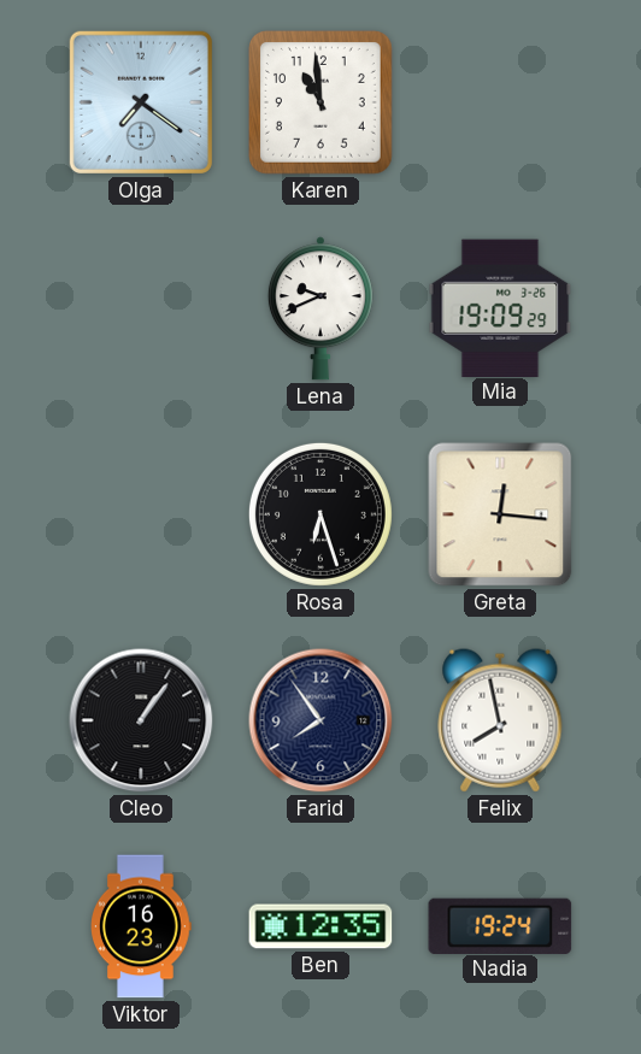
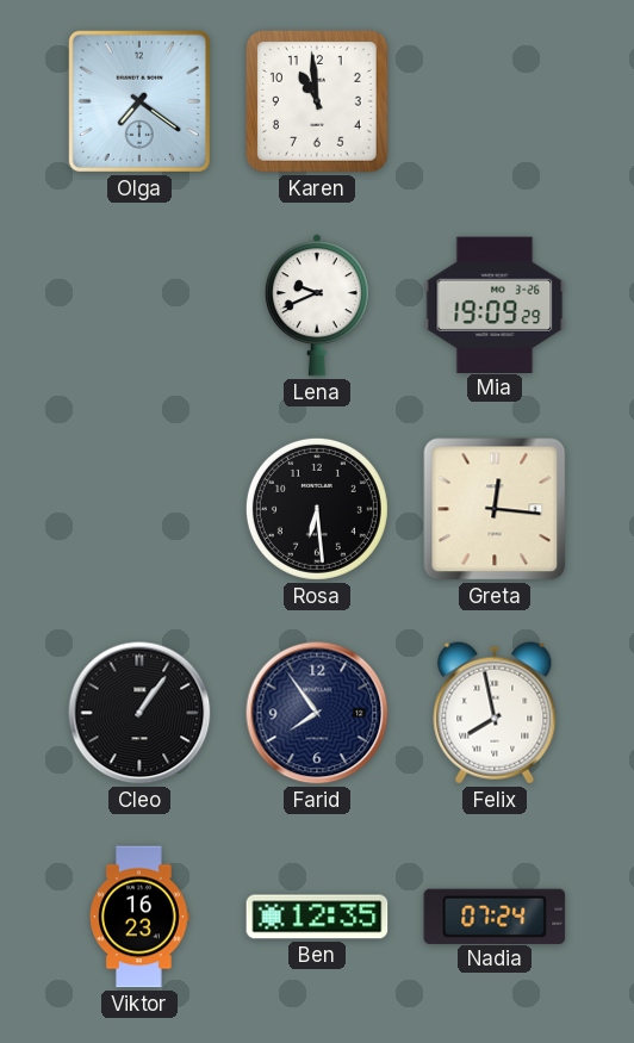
Rosa: 6:27 -> 6:29
Nadia: 19:24 -> 07:24
